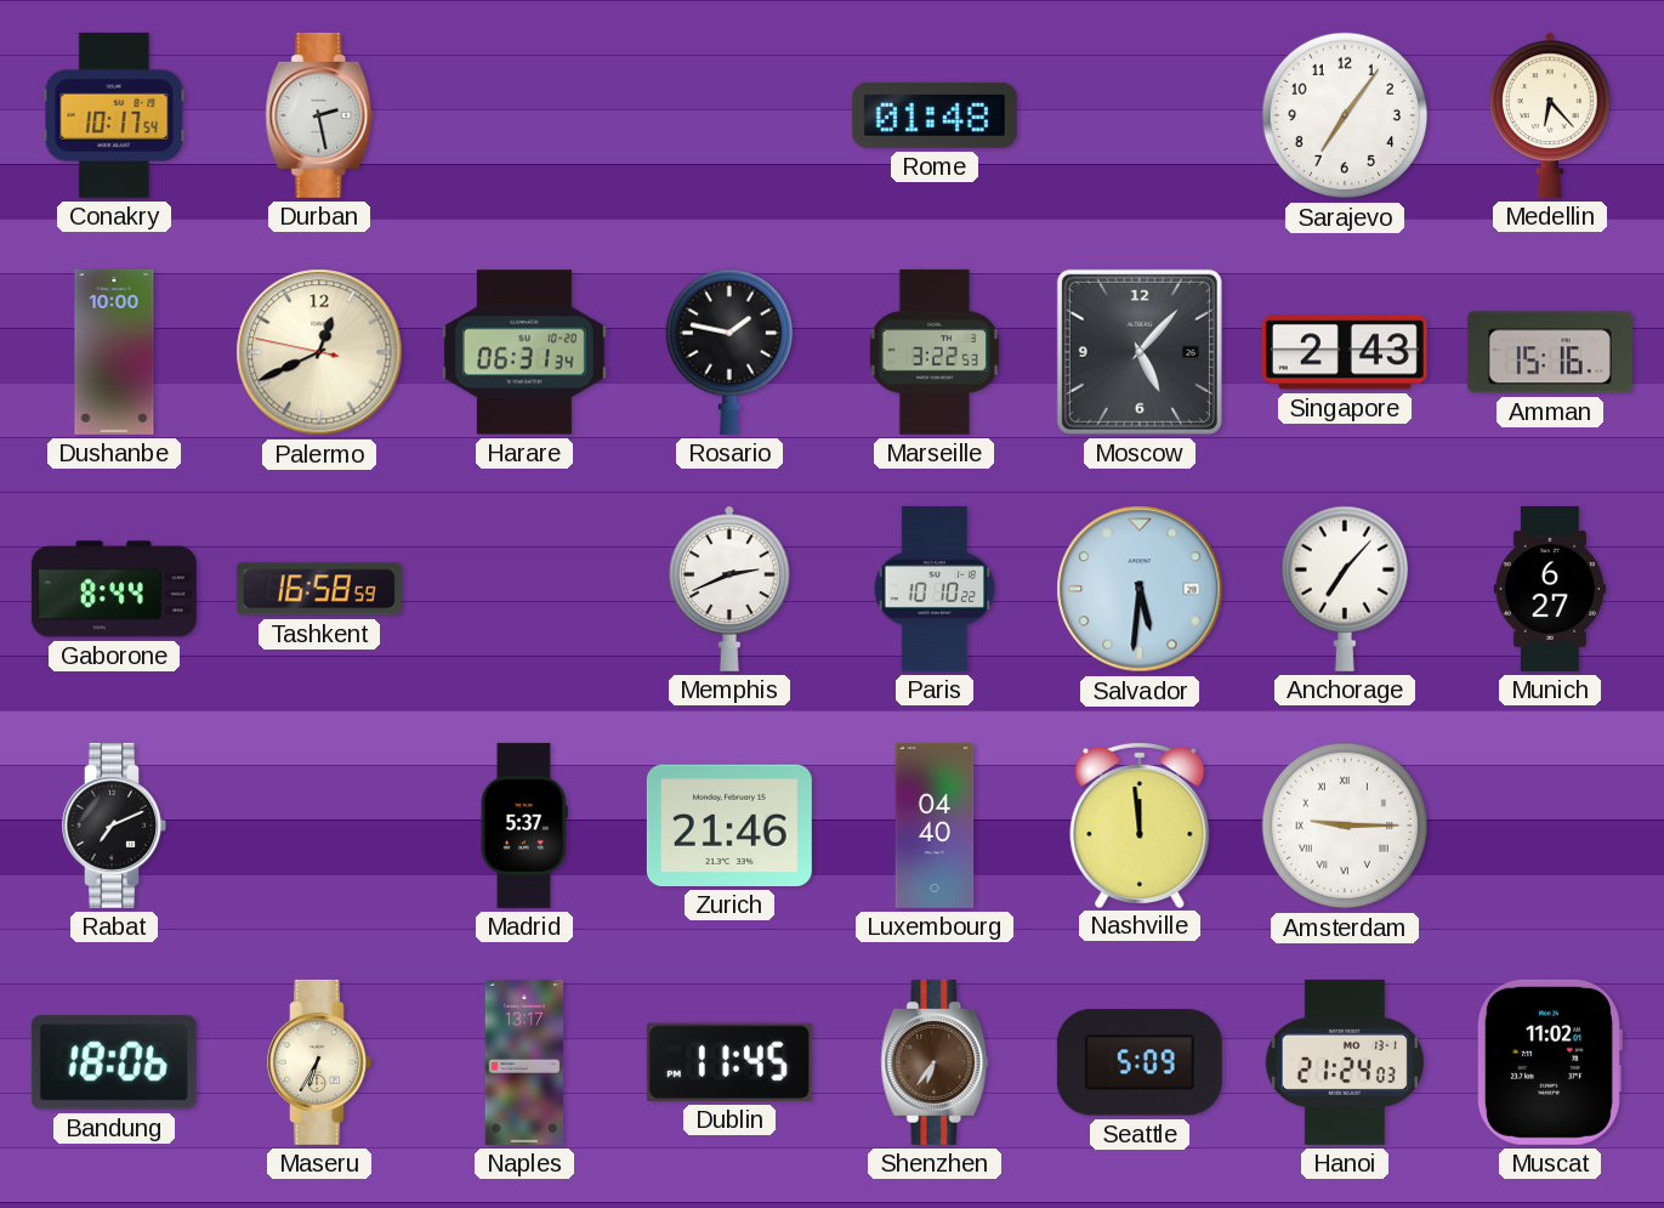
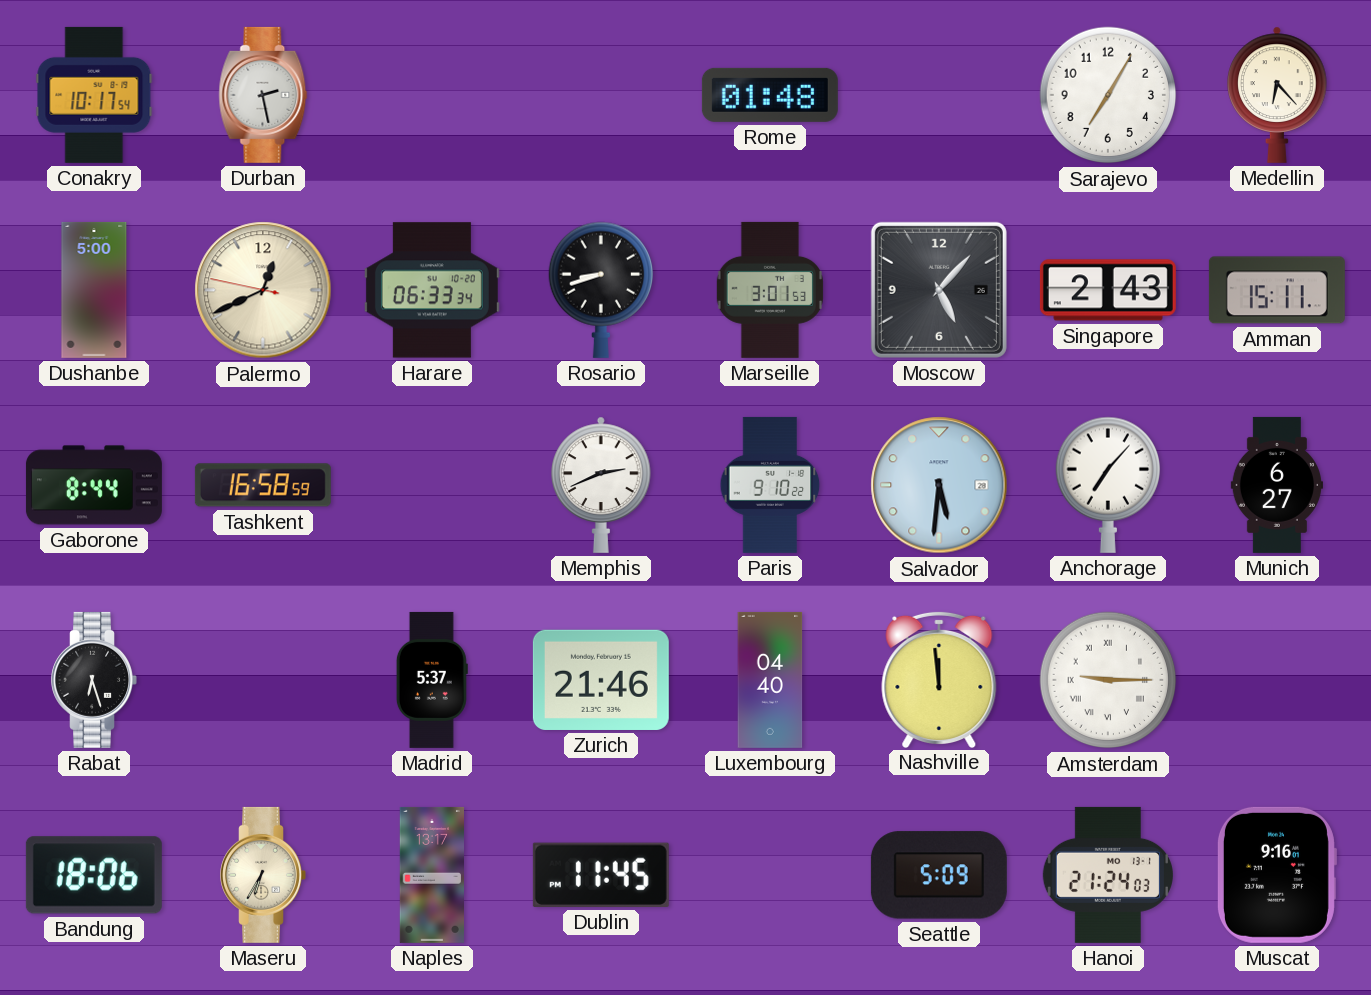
Sarajevo: 7:06 -> 7:05
Dushanbe: 10:00 -> 5:00
Harare: 06:31 -> 06:33
Rosario: 1:47 -> 8:42
Marseille: 3:22 -> 3:01
Amman: 15:16 -> 15:11
Paris: 10:10 -> 9:10
Rabat: 7:11 -> 6:27
Shenzhen: 6:36 -> none
Muscat: 11:02 -> 9:16
